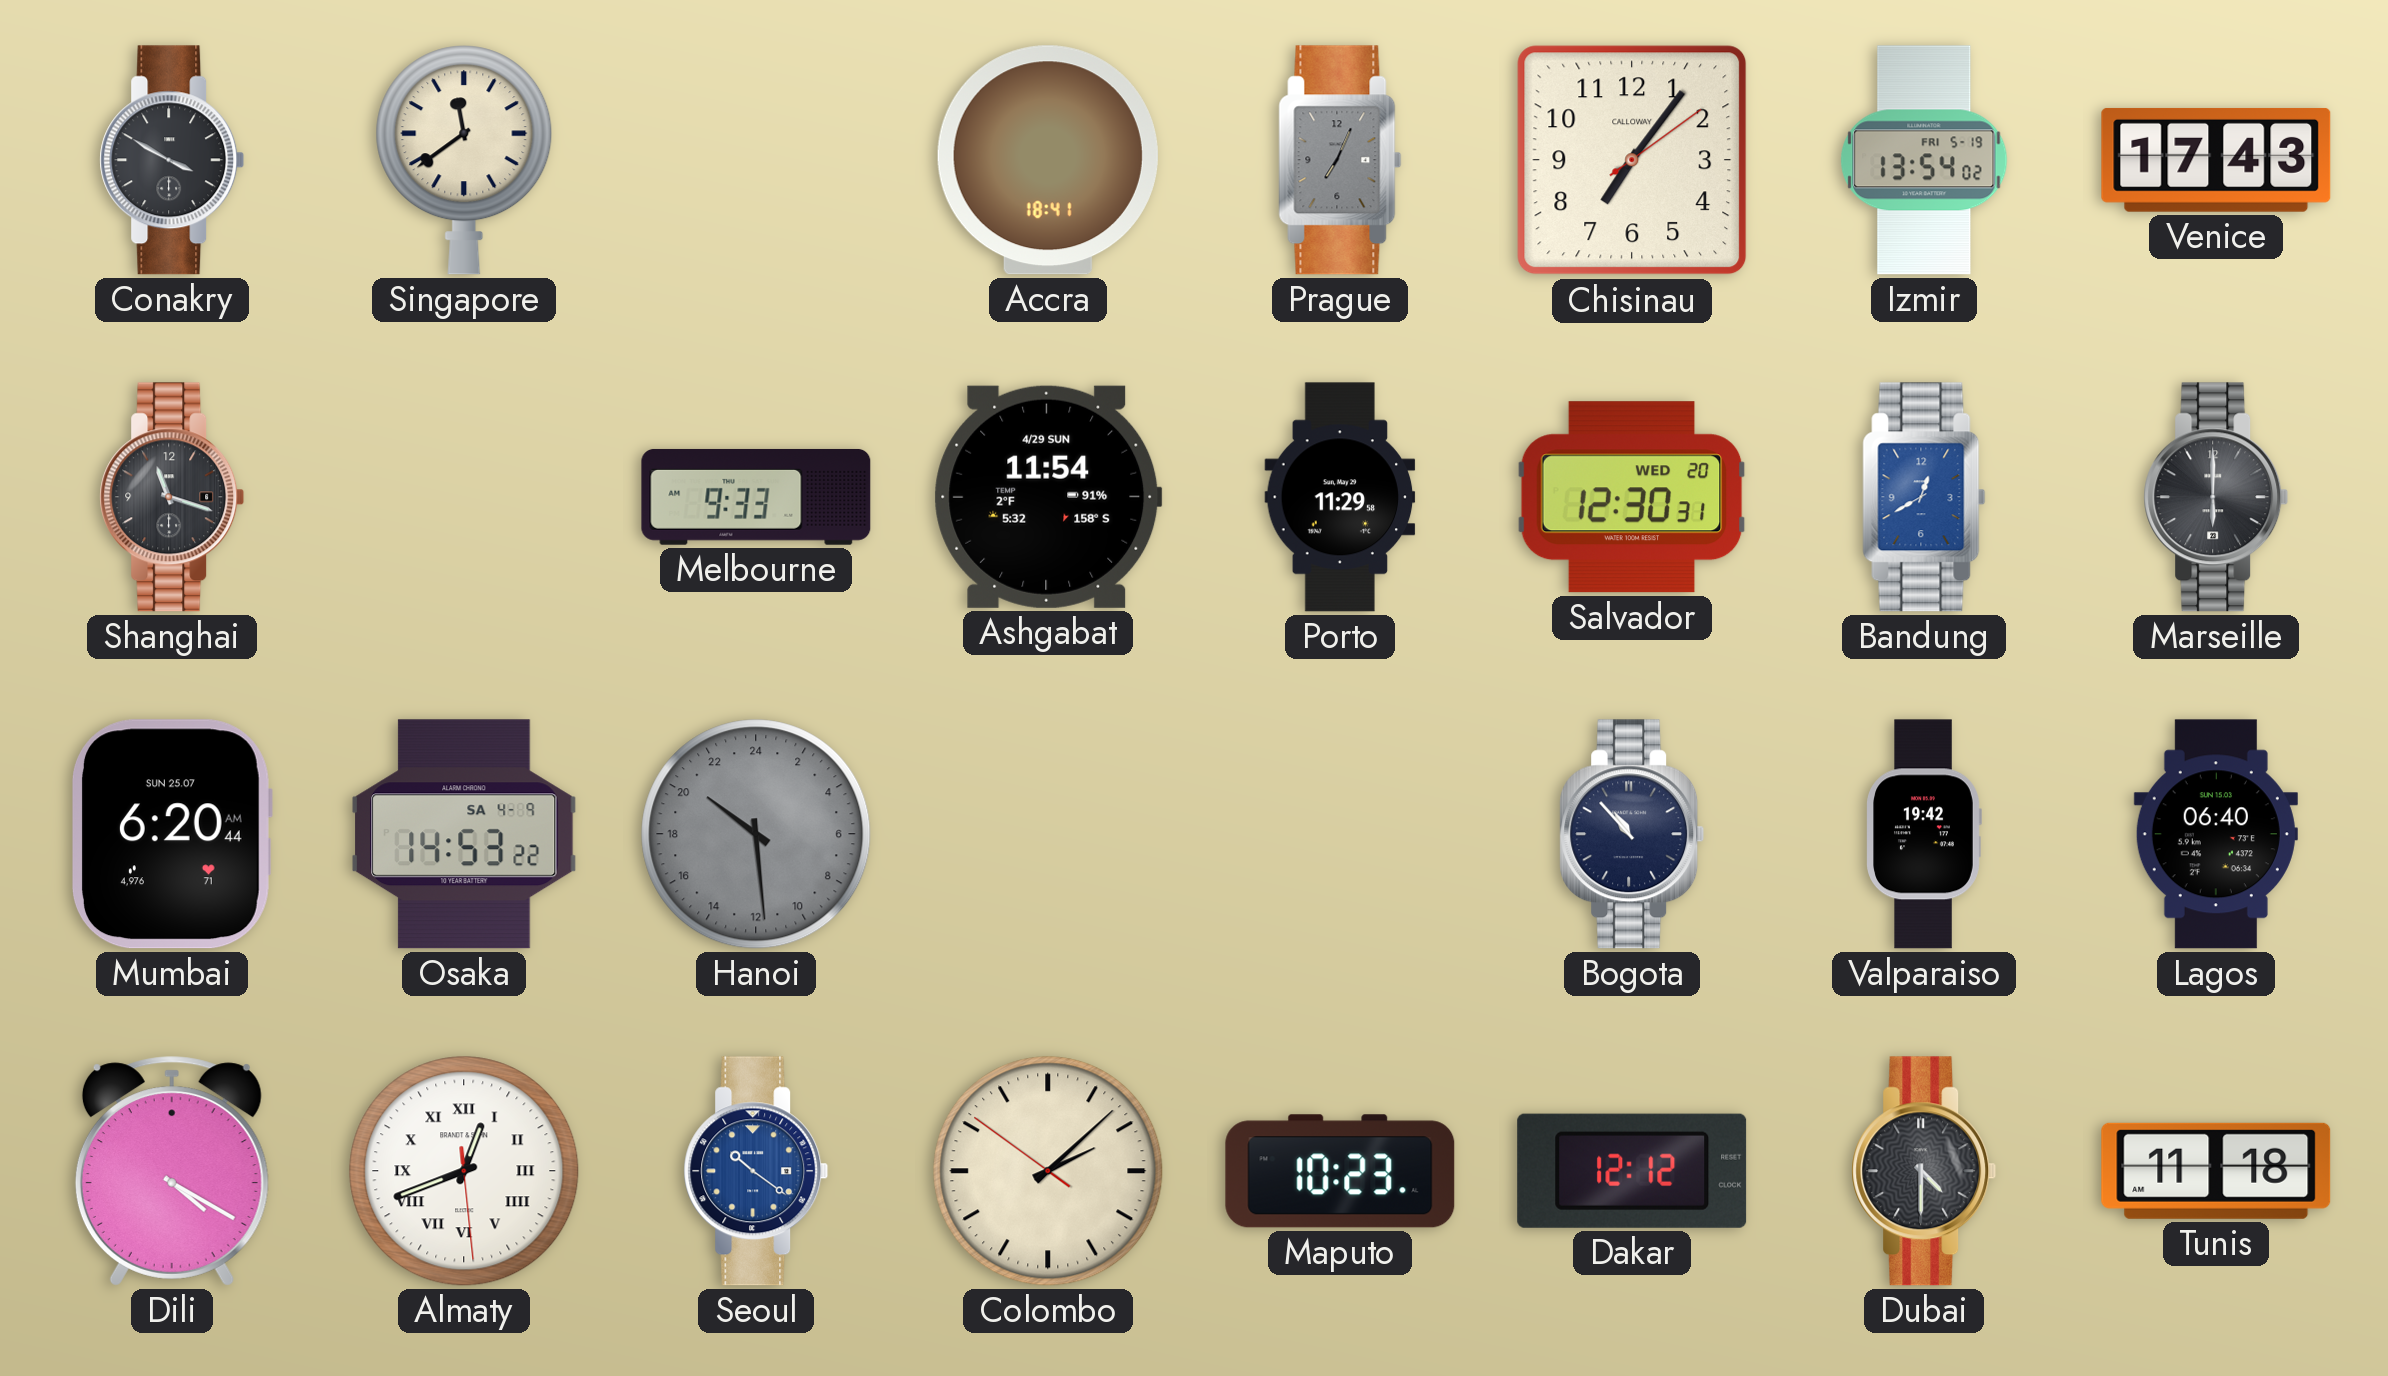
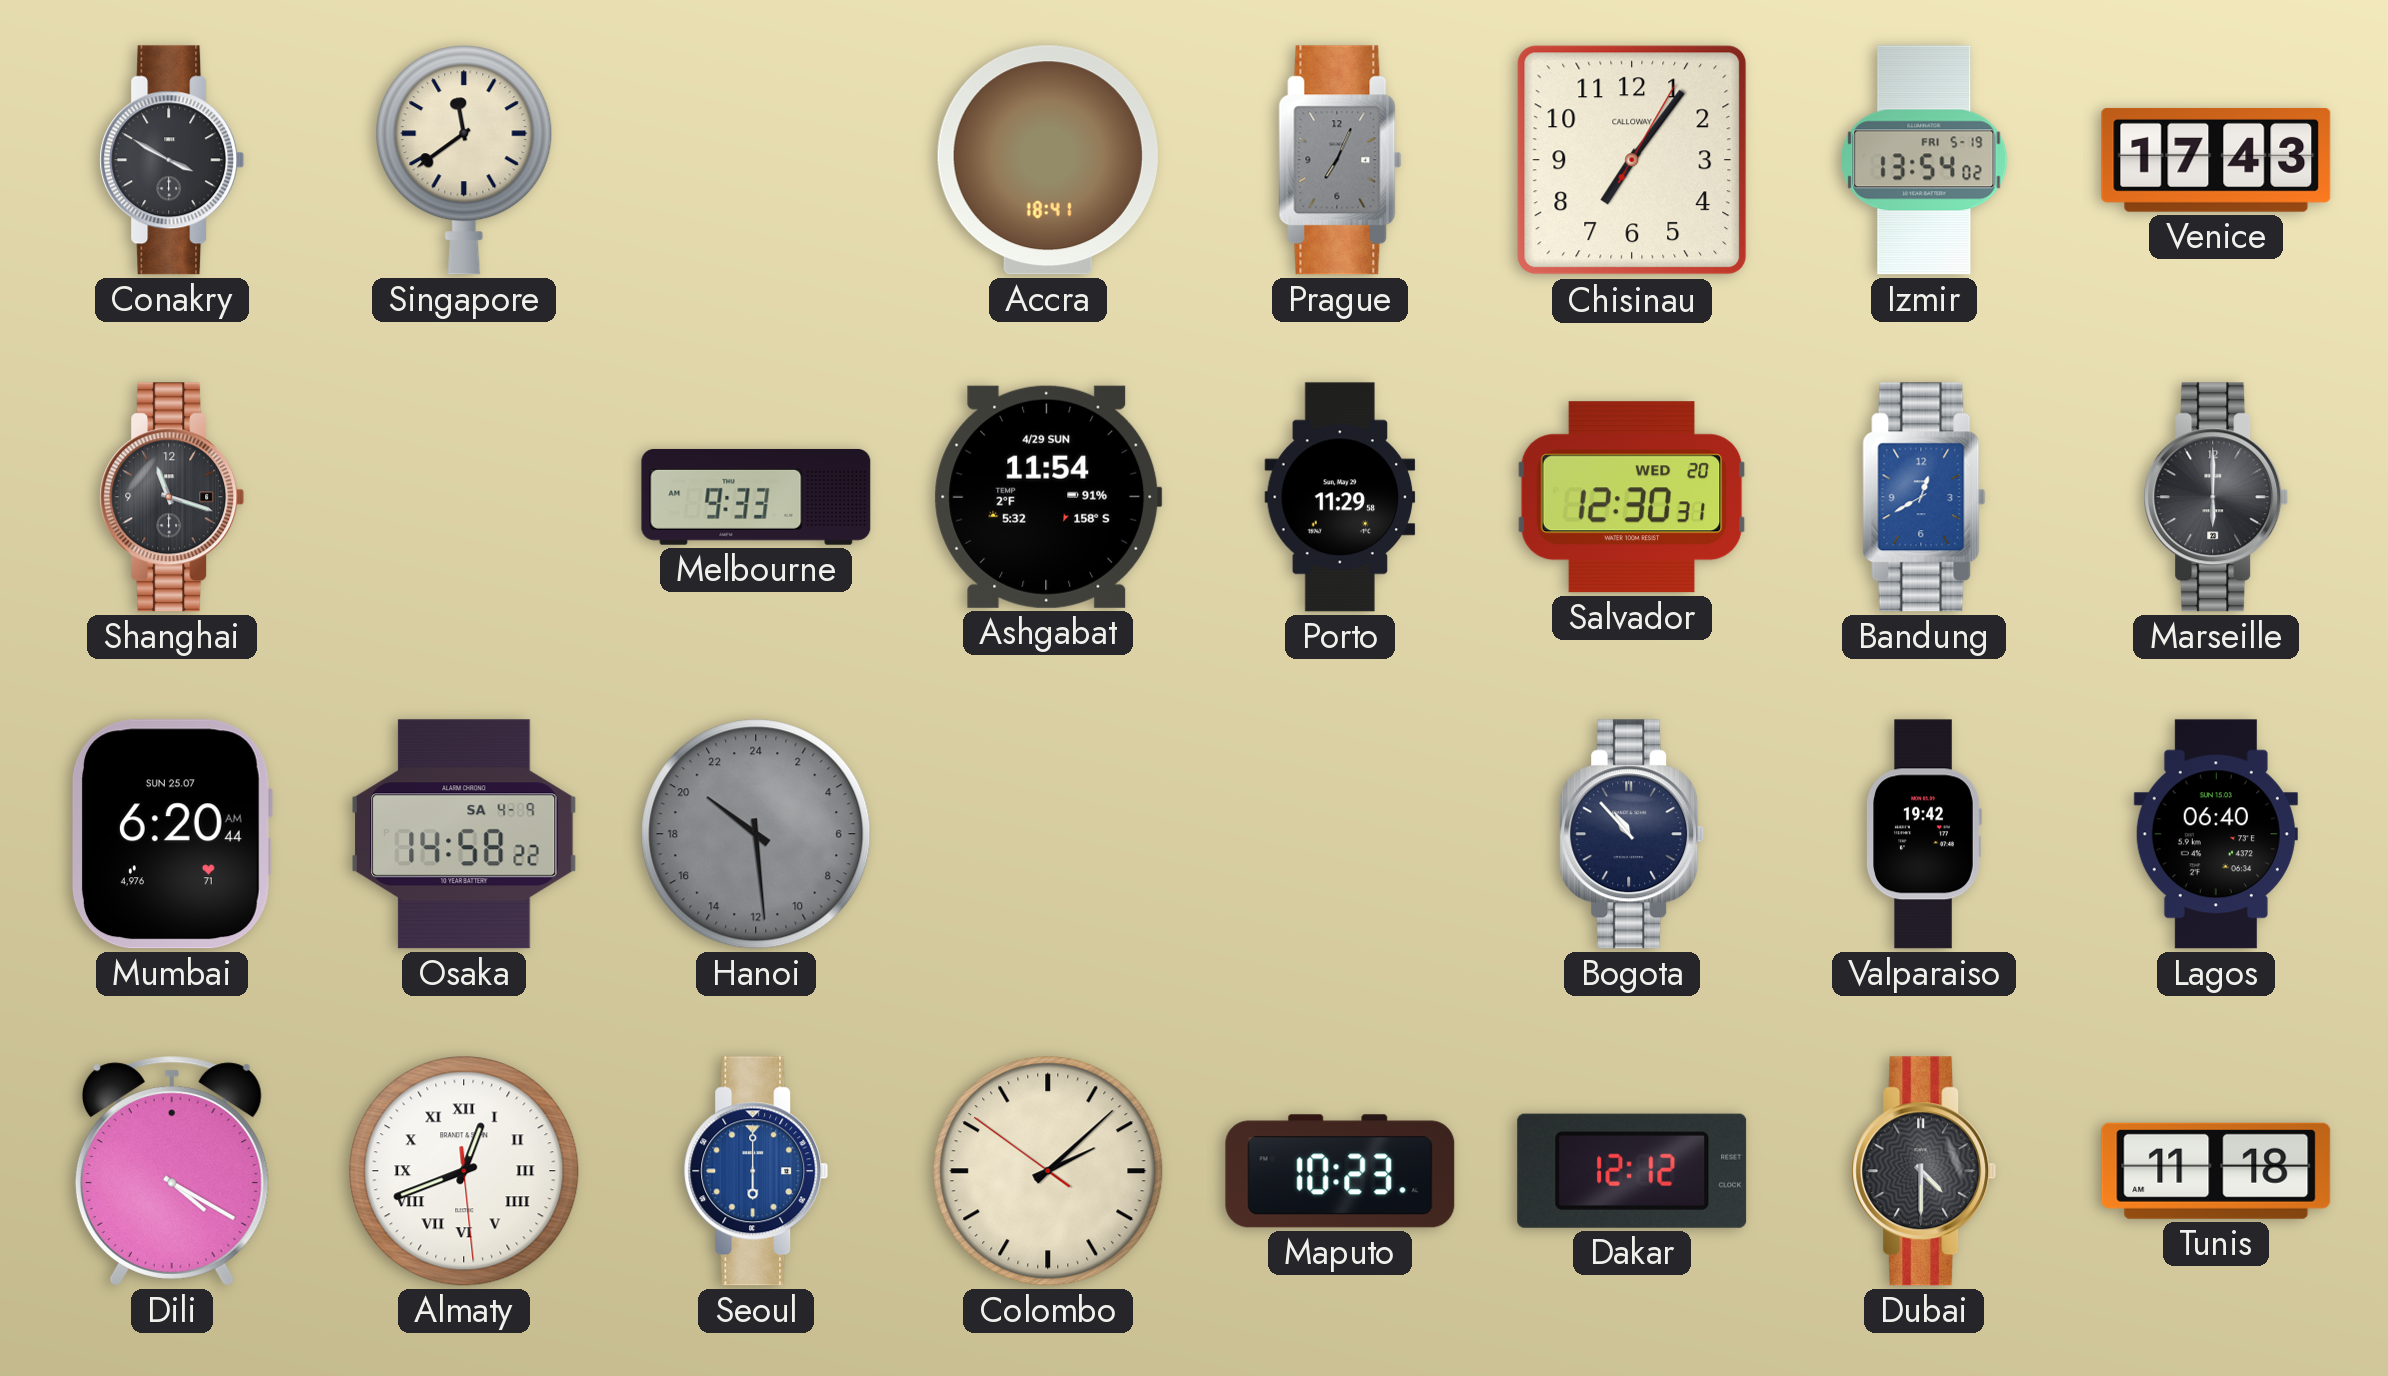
Chisinau: 7:06:09 -> 7:06:05
Osaka: 14:53 -> 14:58
Seoul: 10:21 -> 6:00
